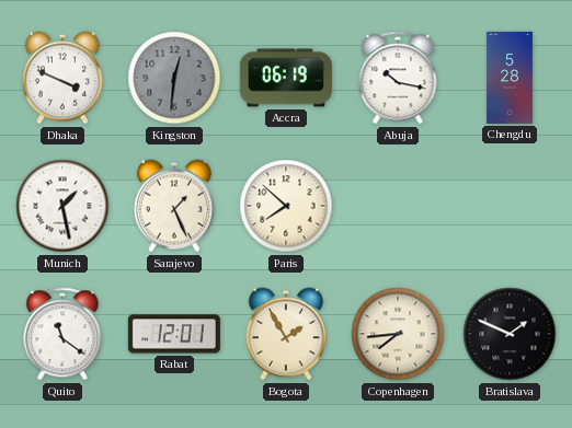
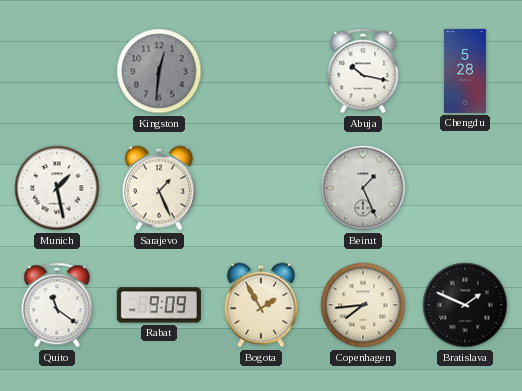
Dhaka: 3:49 -> none
Accra: 06:19 -> none
Paris: 7:52 -> none
Beirut: none -> 1:26
Rabat: 12:01 -> 9:09
